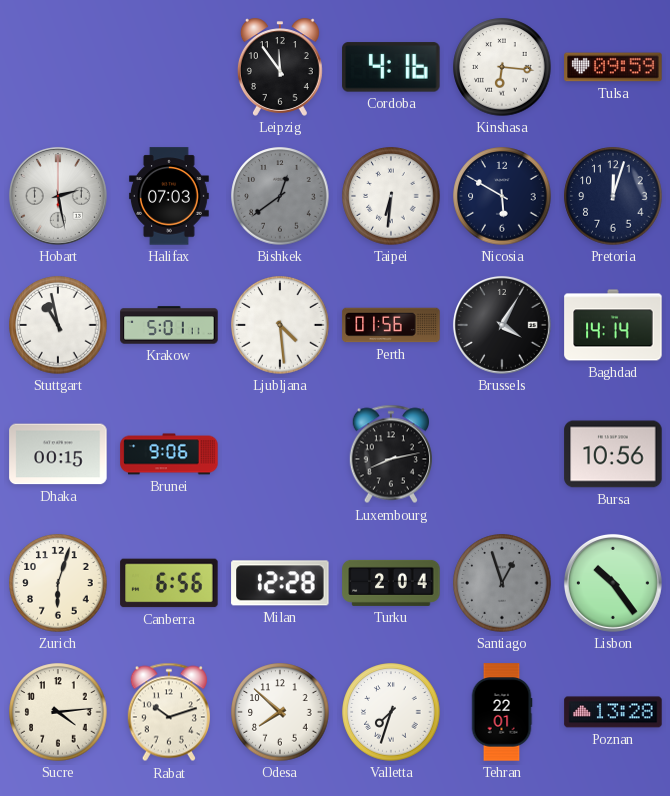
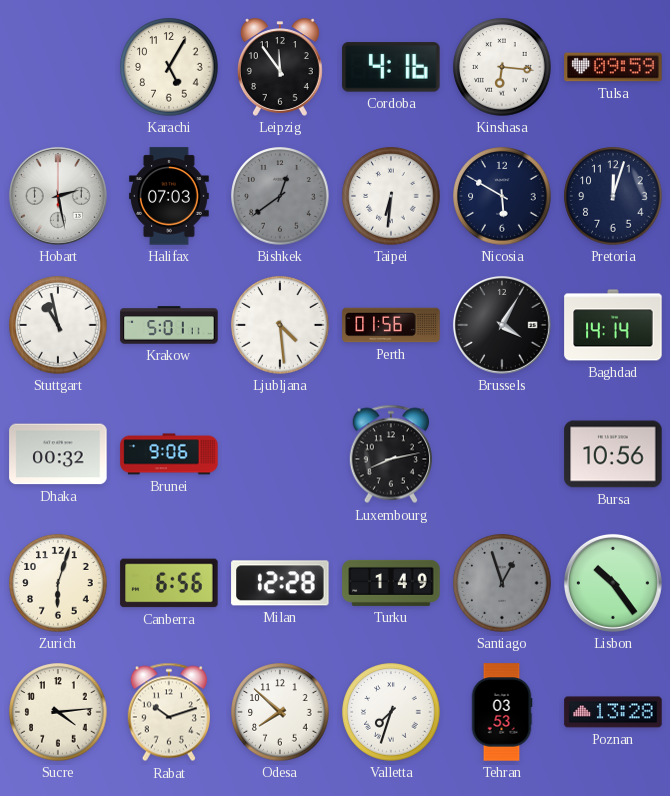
Karachi: none -> 5:05
Dhaka: 00:15 -> 00:32
Turku: 2:04 -> 1:49
Tehran: 22:01 -> 03:53
